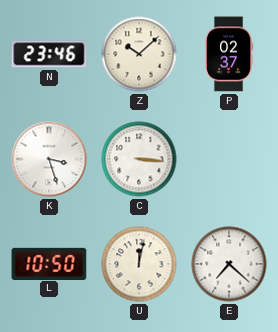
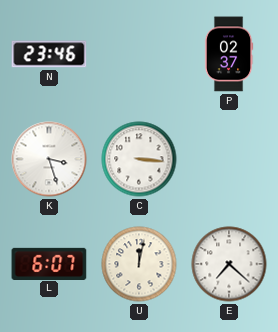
Z: 10:08 -> none
L: 10:50 -> 6:07
